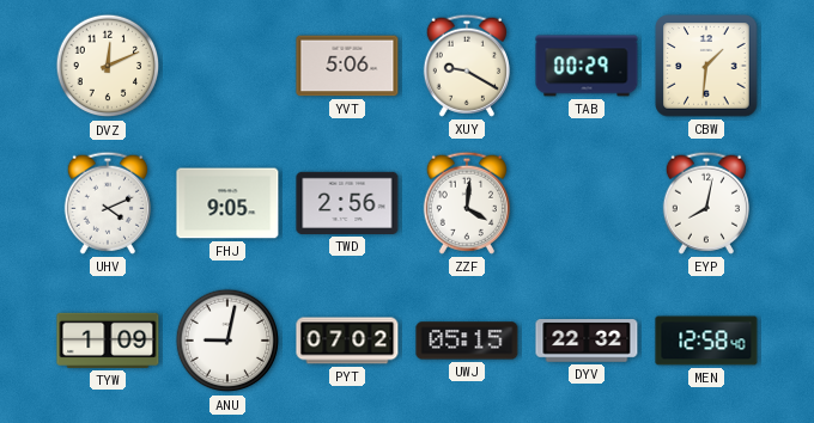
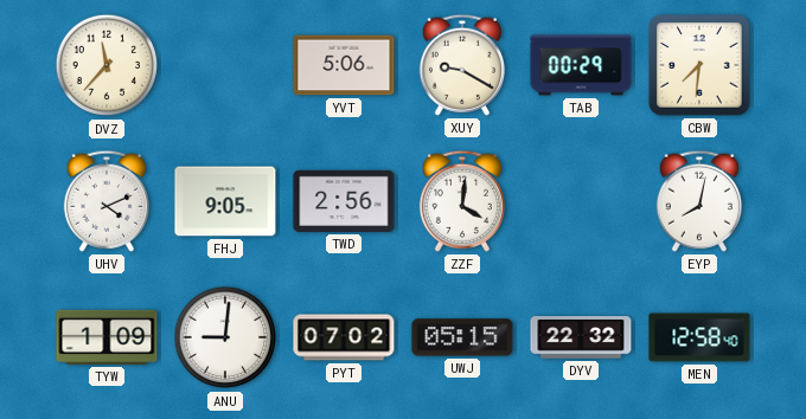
DVZ: 12:11 -> 11:37
CBW: 1:31 -> 7:31
ANU: 9:02 -> 9:01
